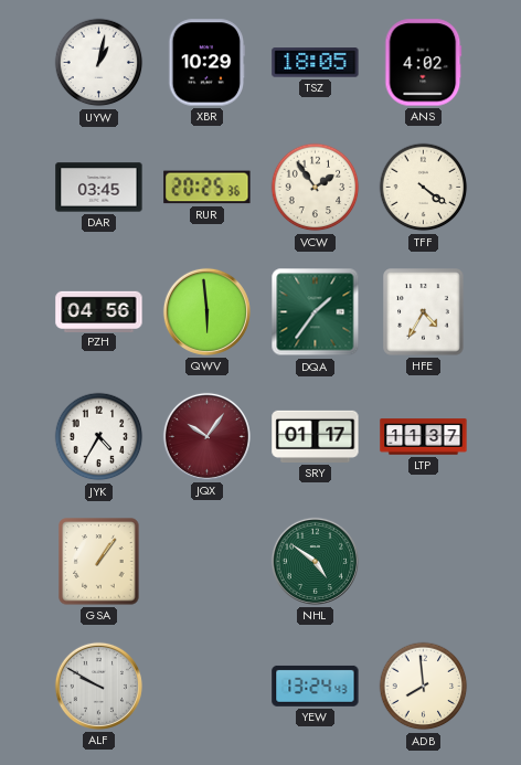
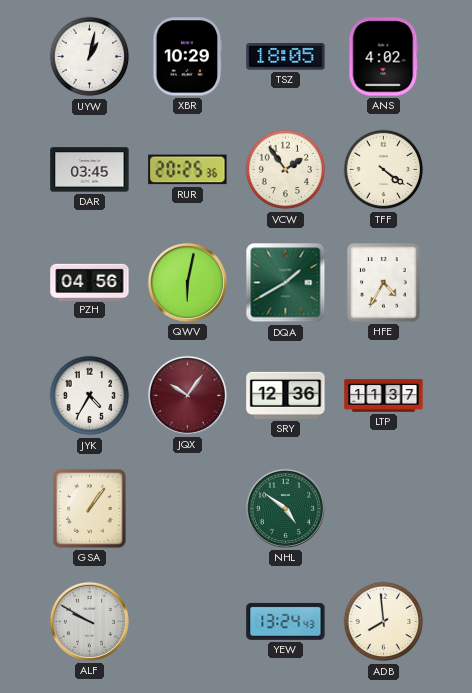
QWV: 5:59 -> 6:02
DQA: 1:36 -> 1:40
SRY: 01:17 -> 12:36
